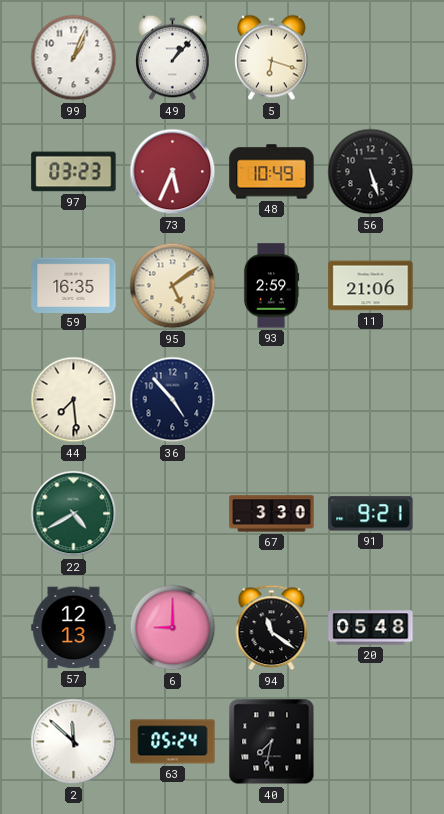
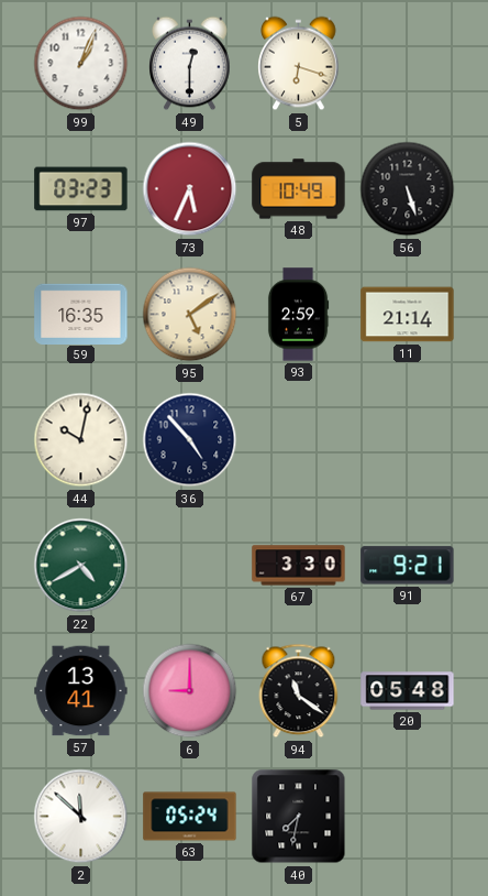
49: 1:07 -> 12:30
11: 21:06 -> 21:14
44: 7:29 -> 10:02
57: 12:13 -> 13:41
